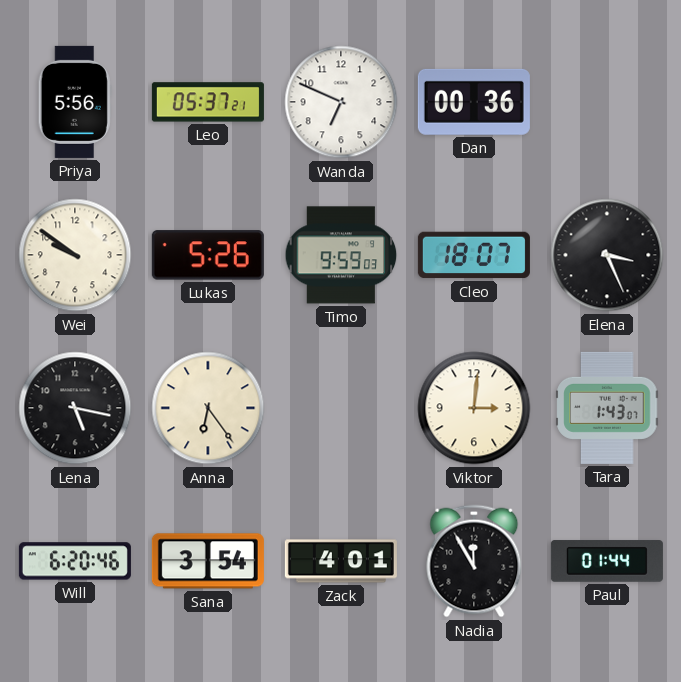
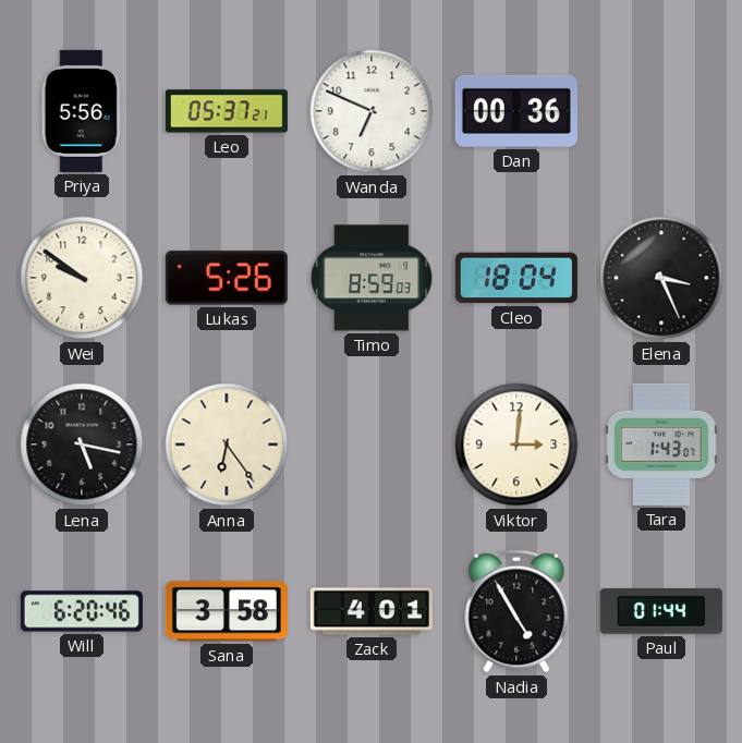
Timo: 9:59 -> 8:59
Cleo: 18:07 -> 18:04
Sana: 3:54 -> 3:58
Nadia: 11:55 -> 4:55
